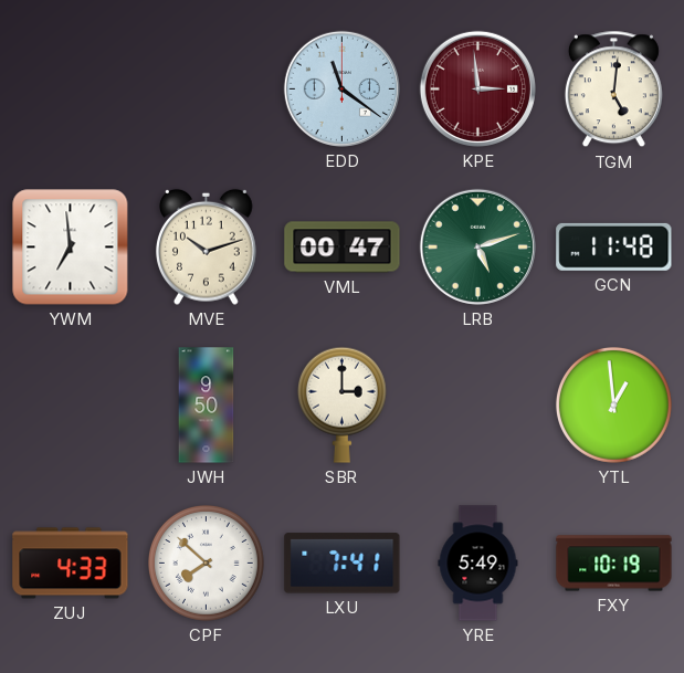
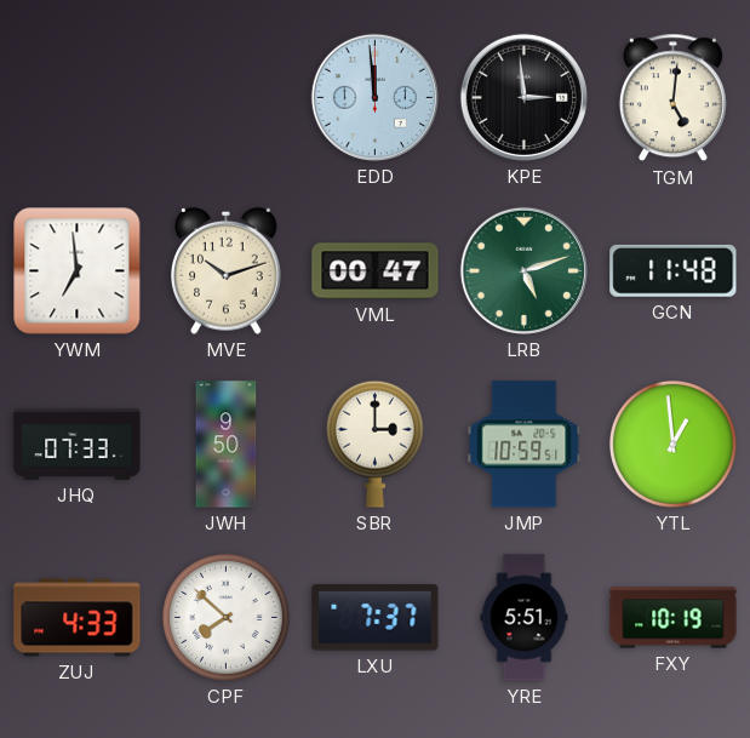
EDD: 11:21 -> 11:59
KPE dial: burgundy -> black
JHQ: none -> 07:33
JMP: none -> 10:59
LXU: 7:41 -> 7:37
YRE: 5:49 -> 5:51
